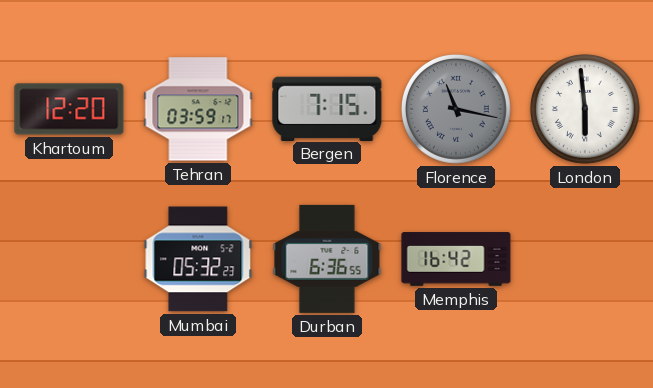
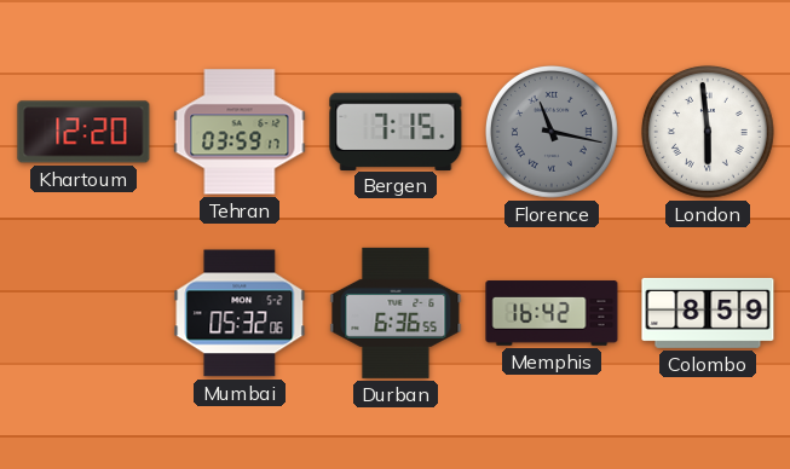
Mumbai: 05:32:23 -> 05:32:06
Colombo: none -> 8:59
